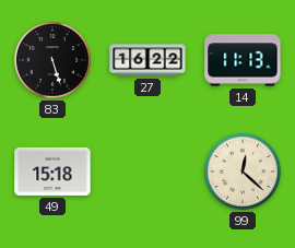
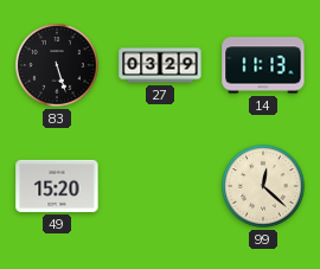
27: 16:22 -> 03:29
49: 15:18 -> 15:20
